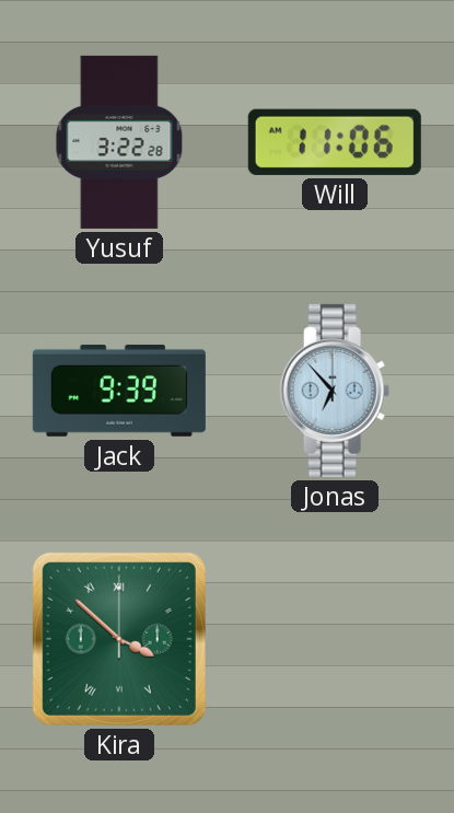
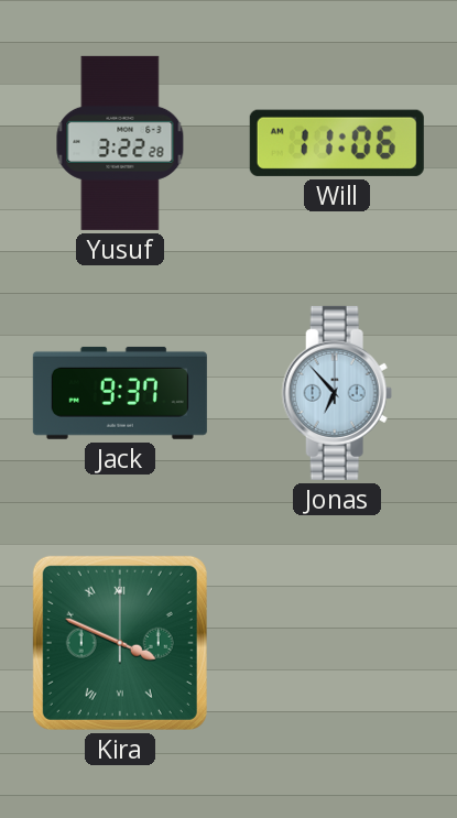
Jack: 9:39 -> 9:37
Kira: 3:52 -> 3:49
